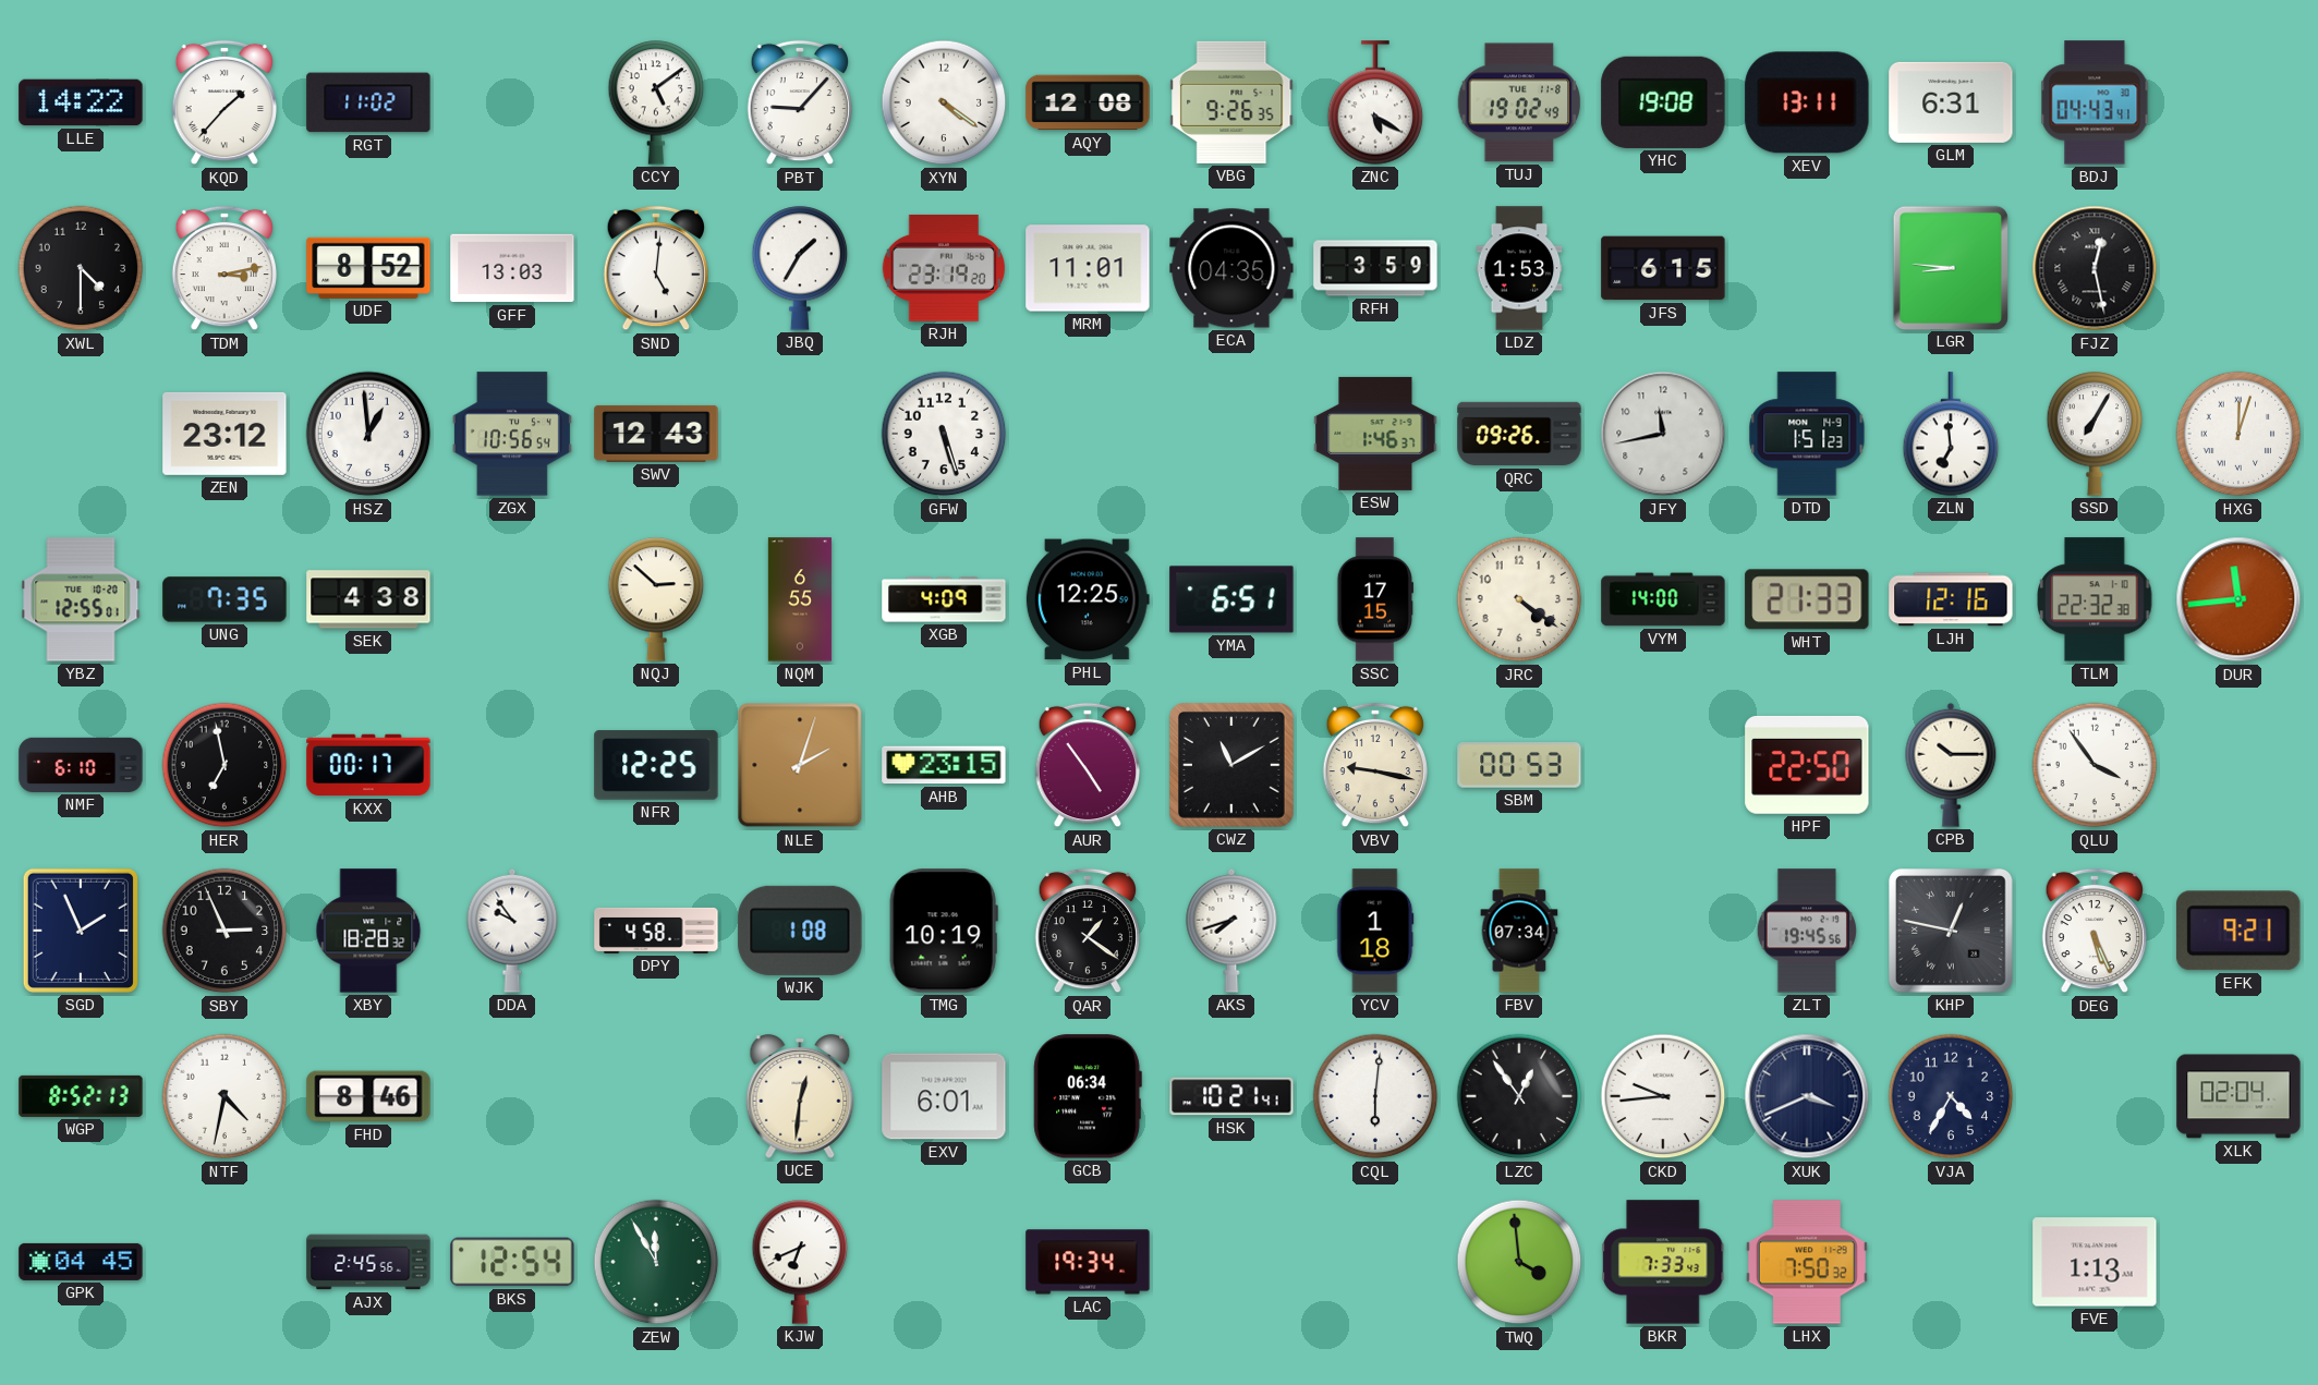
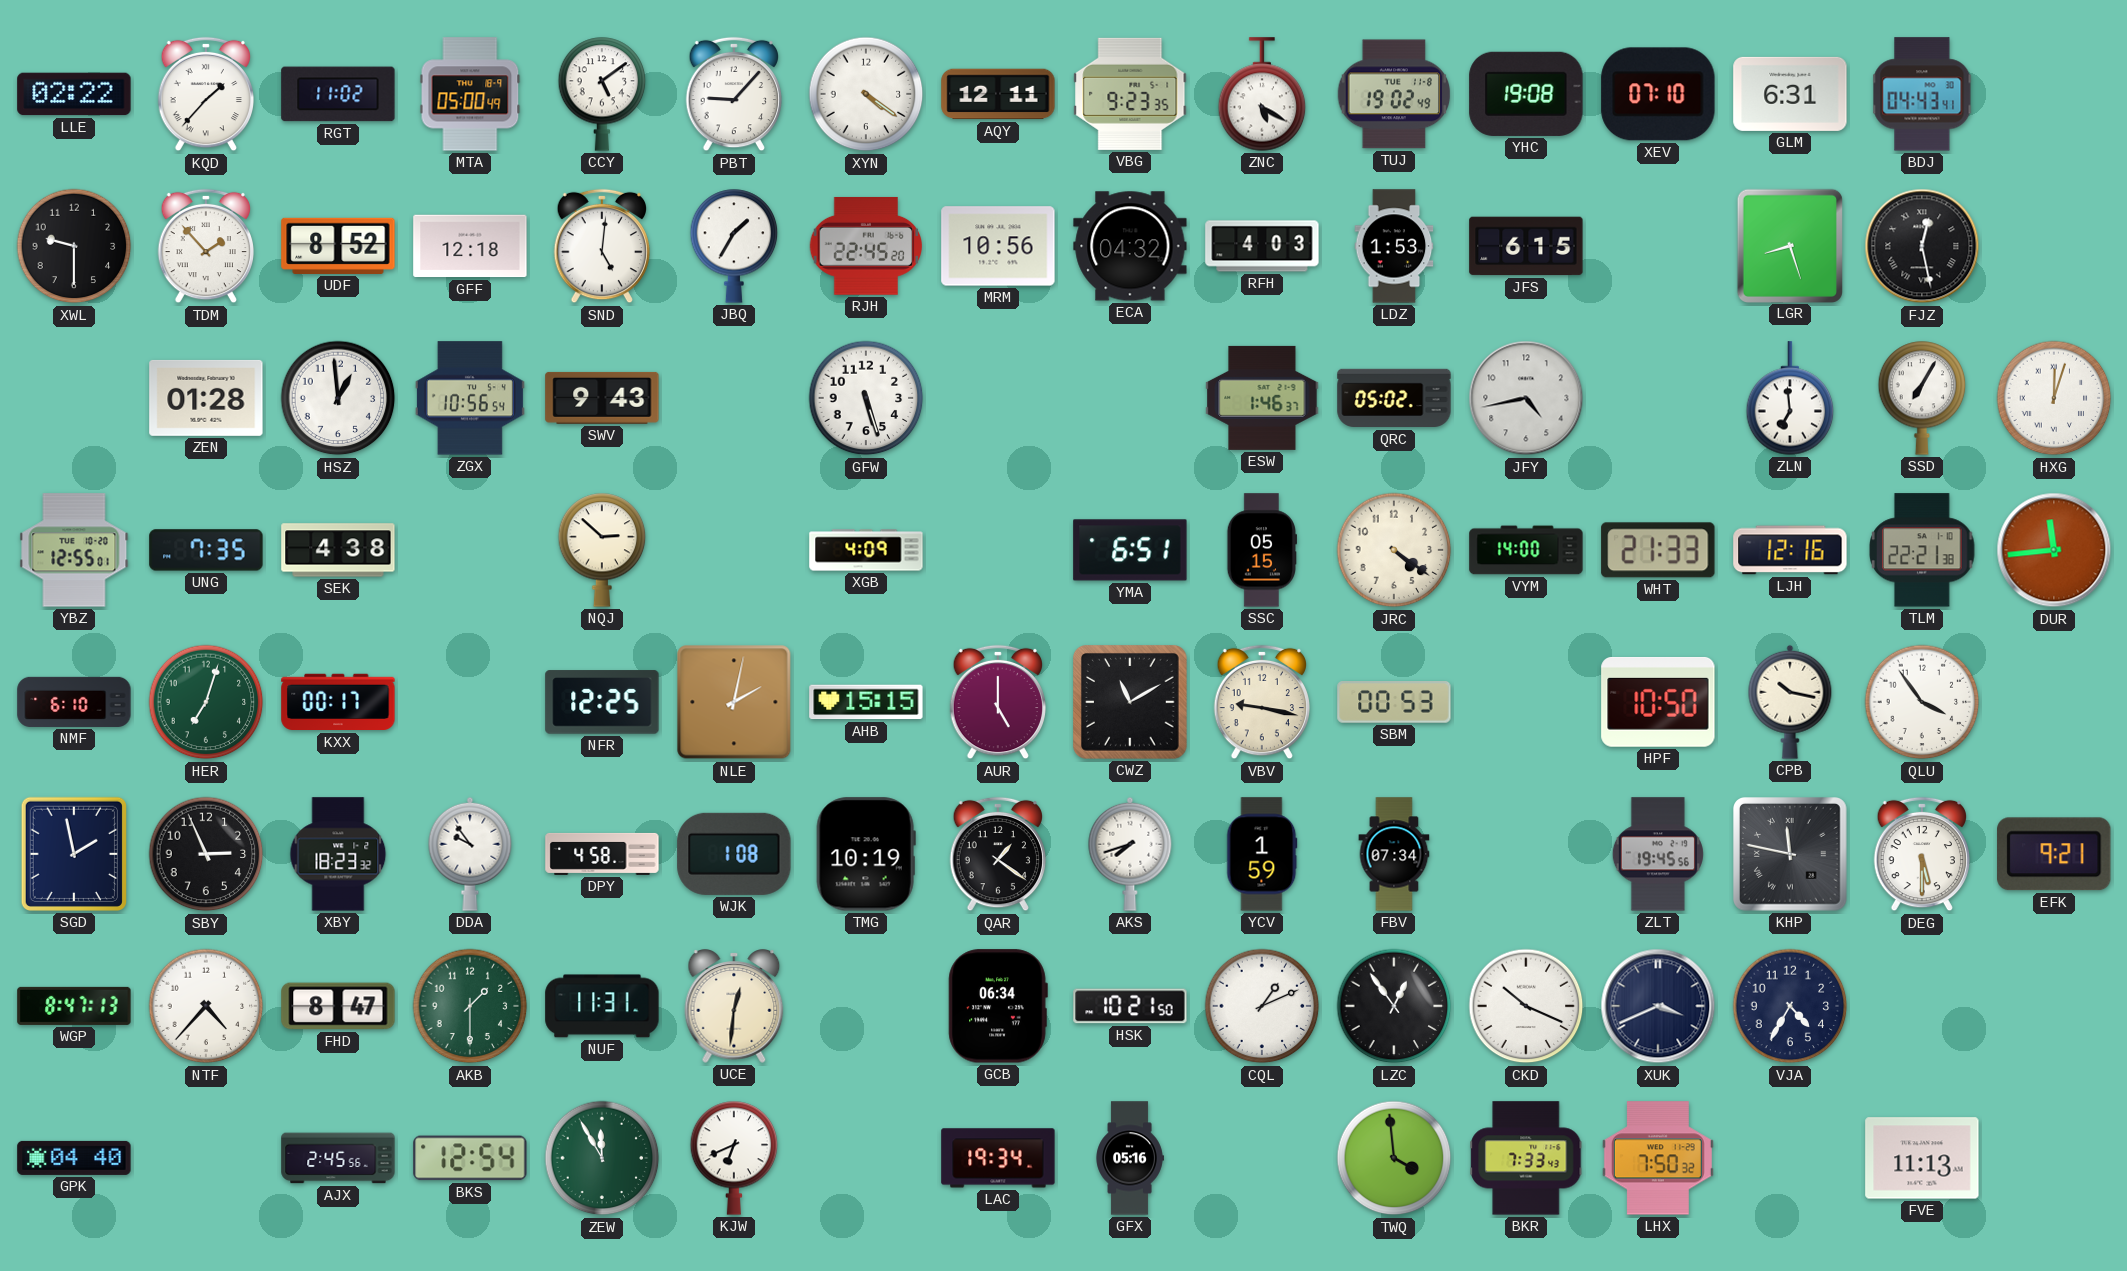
LLE: 14:22 -> 02:22
MTA: none -> 05:00
AQY: 12:08 -> 12:11
VBG: 9:26 -> 9:23
XEV: 13:11 -> 07:10
XWL: 4:30 -> 9:30
TDM: 3:13 -> 1:53
GFF: 13:03 -> 12:18
RJH: 23:19 -> 22:45
MRM: 11:01 -> 10:56
ECA: 04:35 -> 04:32
RFH: 3:59 -> 4:03
LGR: 8:46 -> 8:27
ZEN: 23:12 -> 01:28
SWV: 12:43 -> 9:43
QRC: 09:26 -> 05:02
JFY: 11:43 -> 4:43
DTD: 1:51 -> none
NQM: 6:55 -> none
PHL: 12:25 -> none
SSC: 17:15 -> 05:15
TLM: 22:32 -> 22:21
HER: 6:58 -> 7:03
HER dial: black -> green
NLE: 2:03 -> 2:02
AHB: 23:15 -> 15:15
AUR: 4:54 -> 5:00
HPF: 22:50 -> 10:50
CPB: 10:15 -> 10:17
SGD: 1:56 -> 1:58
XBY: 18:28 -> 18:23
YCV: 1:18 -> 1:59
KHP: 12:47 -> 11:47
DEG: 5:26 -> 5:30
WGP: 8:52 -> 8:47
NTF: 4:32 -> 4:37
FHD: 8:46 -> 8:47
AKB: none -> 1:30
NUF: none -> 11:31
EXV: 6:01 -> none
HSK: 10:21:41 -> 10:21:50
CQL: 6:01 -> 1:11
CKD: 9:44 -> 10:19
XLK: 02:04 -> none
GPK: 04:45 -> 04:40
GFX: none -> 05:16
FVE: 1:13 -> 11:13
